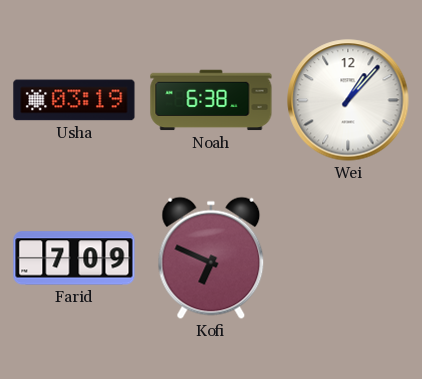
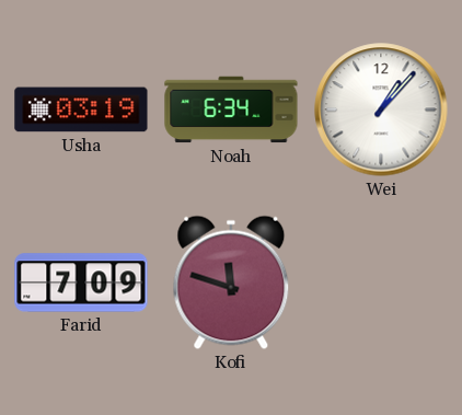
Noah: 6:38 -> 6:34
Kofi: 6:49 -> 11:48
